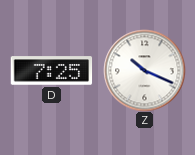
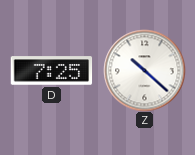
Z: 10:19 -> 10:22
